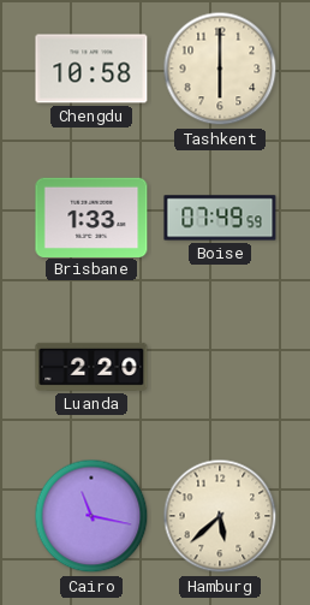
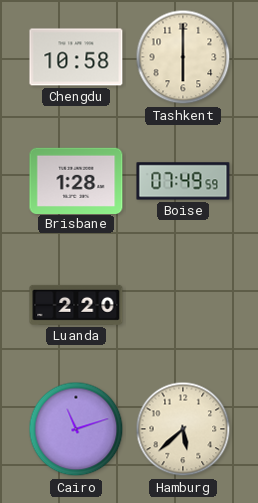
Brisbane: 1:33 -> 1:28
Cairo: 11:17 -> 11:12
